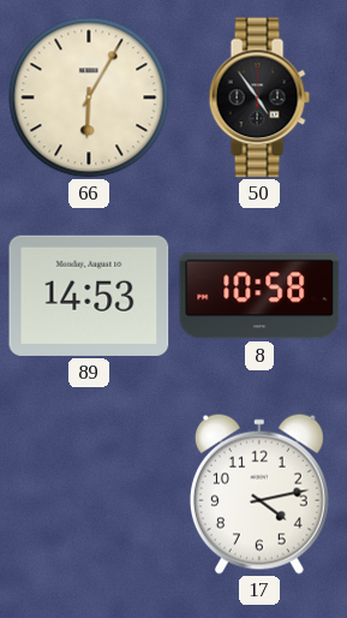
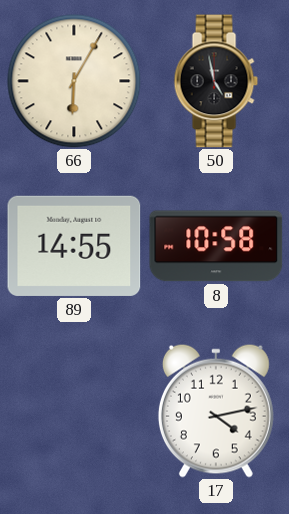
50: 4:54 -> 4:58
89: 14:53 -> 14:55
